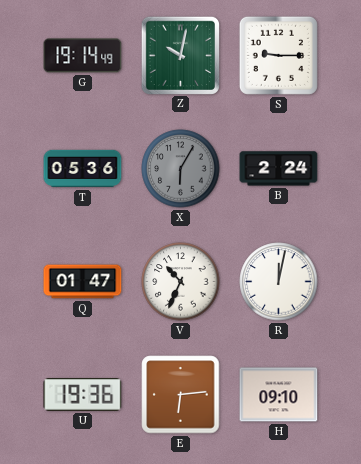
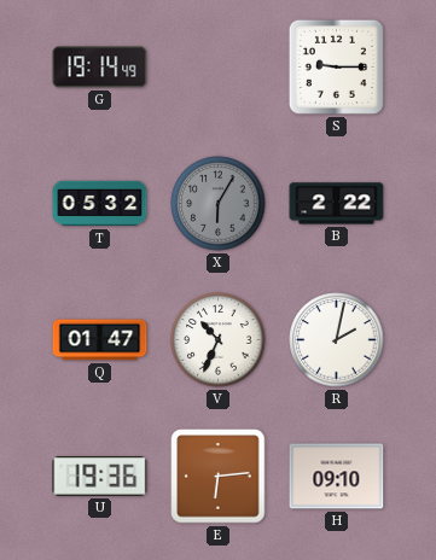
Z: 10:02 -> none
T: 05:36 -> 05:32
B: 2:24 -> 2:22
R: 12:02 -> 2:02
